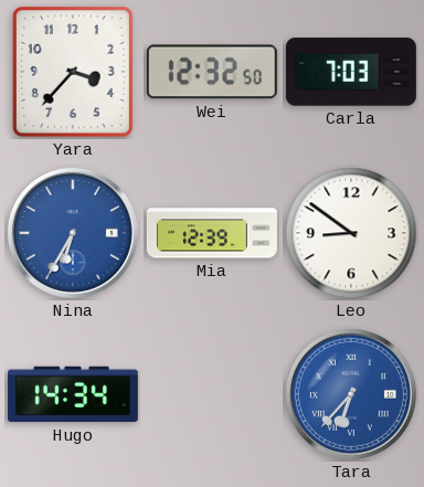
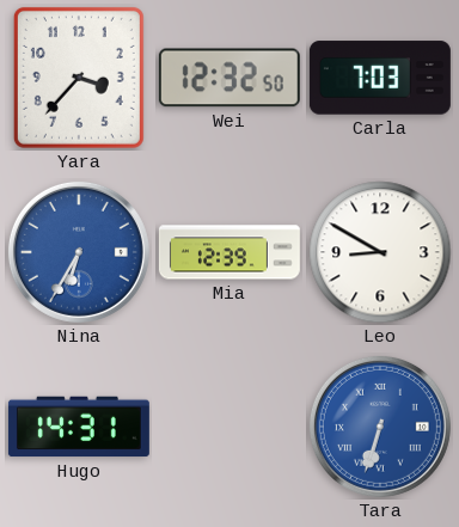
Leo: 8:51 -> 8:50
Hugo: 14:34 -> 14:31
Tara: 6:37 -> 6:33
